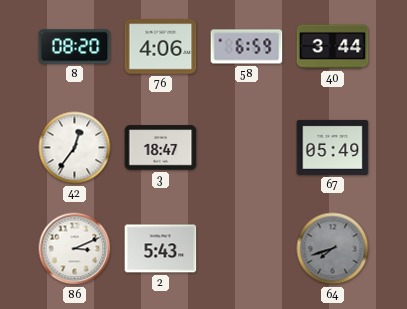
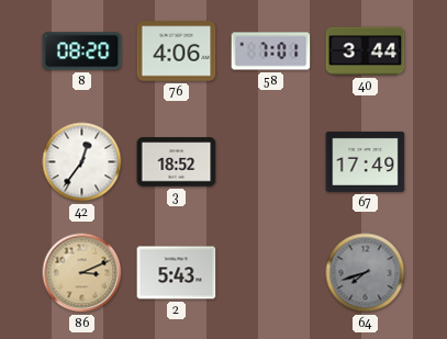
58: 6:59 -> 7:01
3: 18:47 -> 18:52
67: 05:49 -> 17:49
86 dial: white -> champagne
